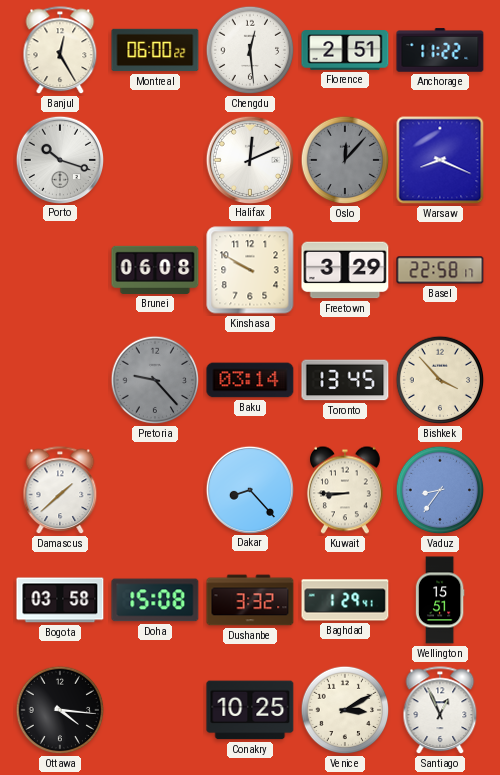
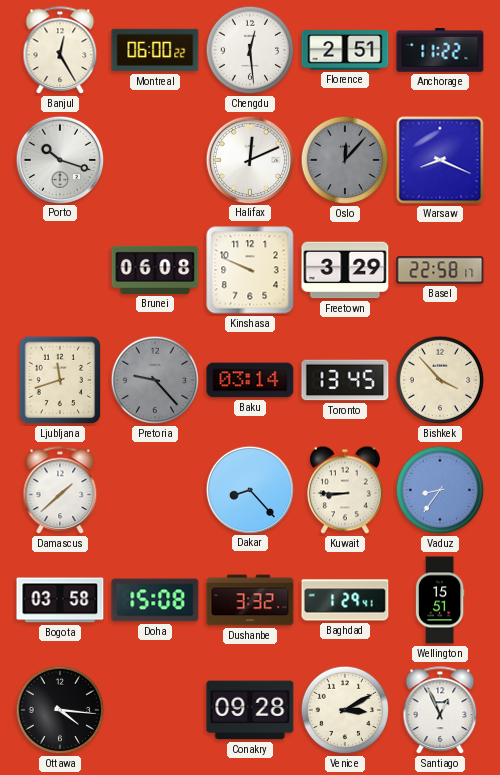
Kinshasa: 9:50 -> 9:49
Ljubljana: none -> 11:42
Conakry: 10:25 -> 09:28
